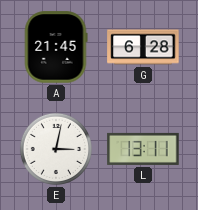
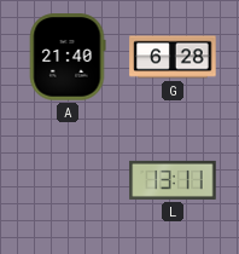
A: 21:45 -> 21:40
E: 3:02 -> none
